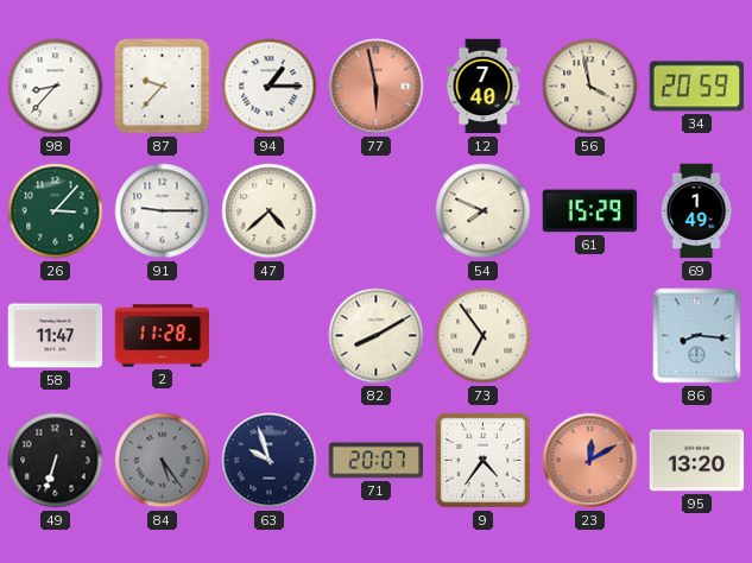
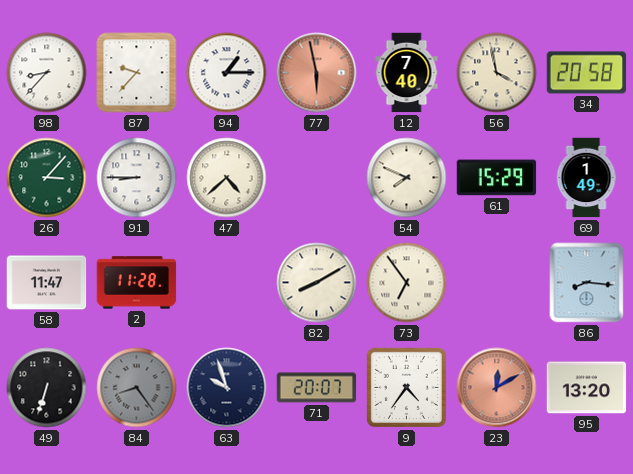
34: 20:59 -> 20:58
91: 9:15 -> 8:45
84: 5:24 -> 8:24
